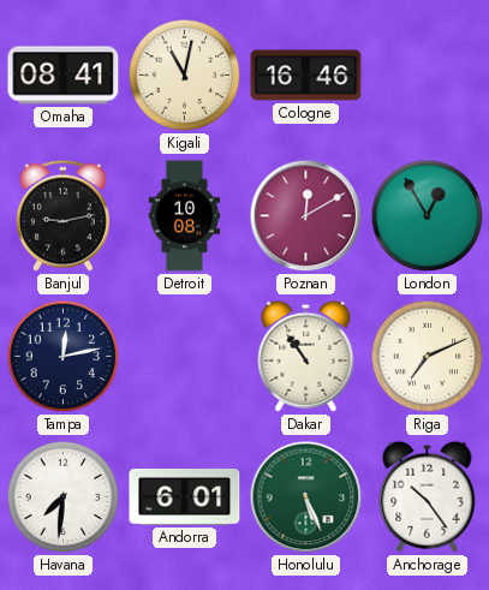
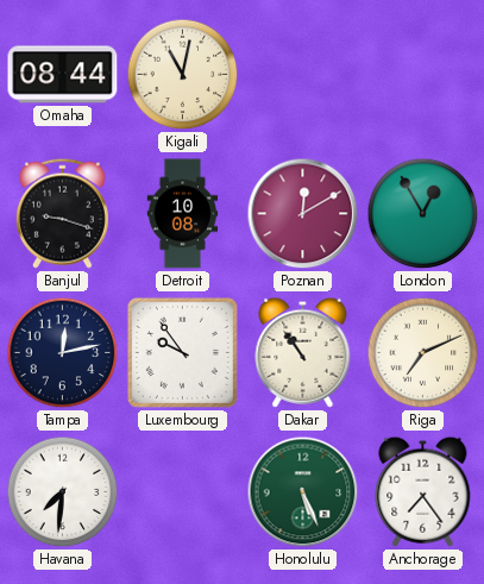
Omaha: 08:41 -> 08:44
Cologne: 16:46 -> none
Banjul: 9:13 -> 9:18
Luxembourg: none -> 9:54
Andorra: 6:01 -> none
Anchorage: 10:24 -> 7:24
